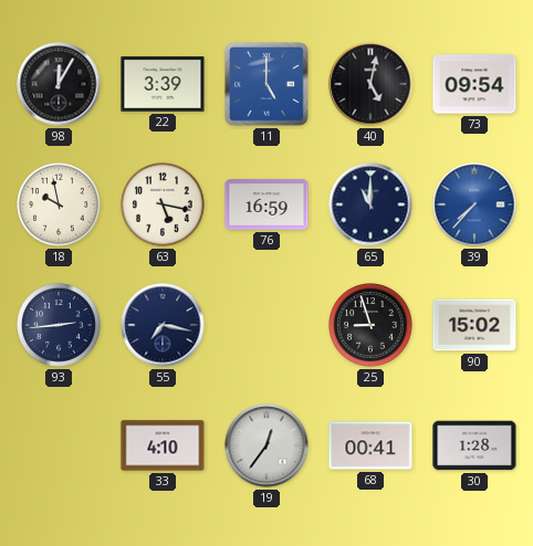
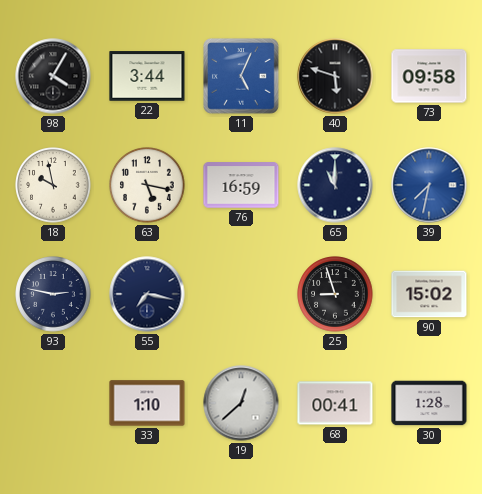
98: 12:05 -> 4:05
22: 3:39 -> 3:44
11: 5:00 -> 5:04
40: 5:02 -> 5:48
73: 09:54 -> 09:58
39: 7:37 -> 7:32
93: 2:44 -> 2:47
33: 4:10 -> 1:10
19: 12:36 -> 12:38
